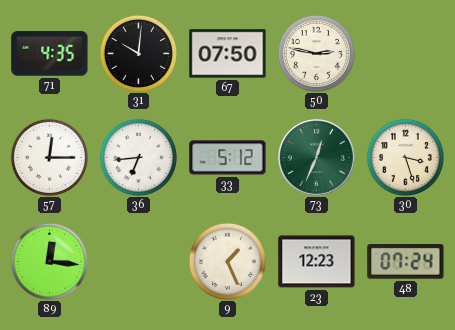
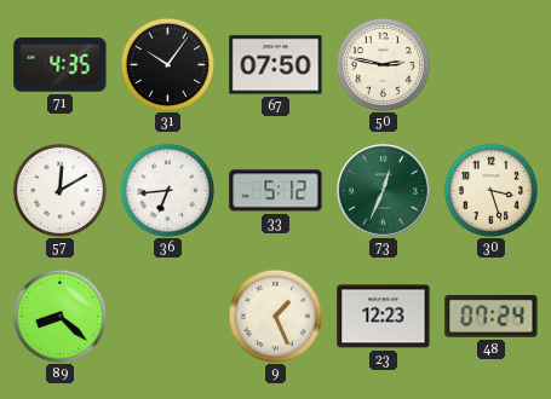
31: 10:01 -> 10:06
57: 12:15 -> 12:10
89: 12:16 -> 8:22
